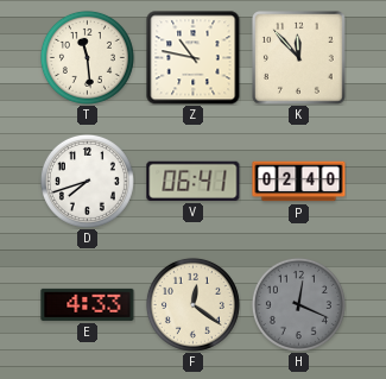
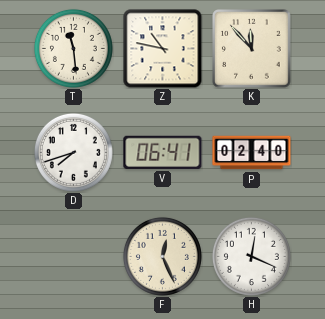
E: 4:33 -> none
F: 12:21 -> 12:26
H dial: grey -> white
